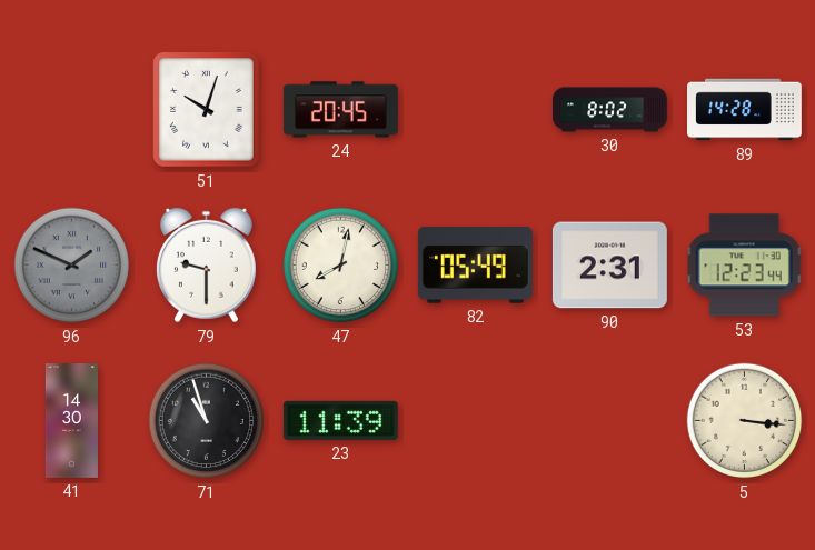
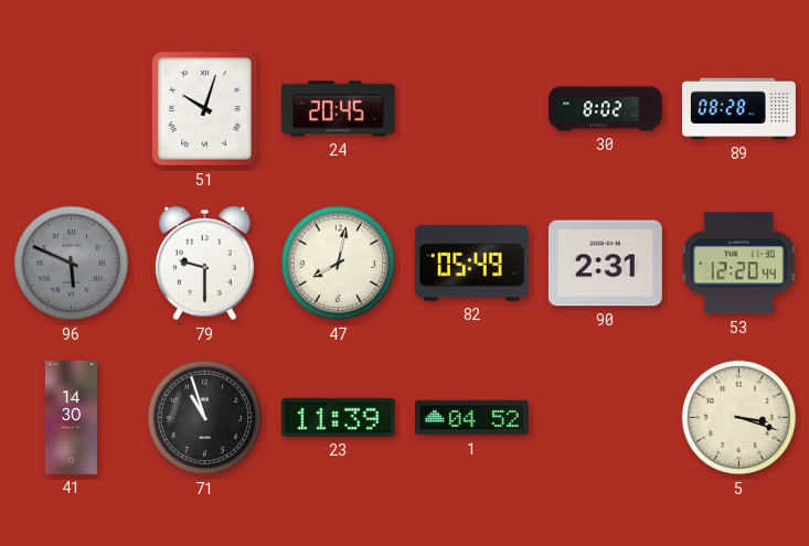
89: 14:28 -> 08:28
96: 1:49 -> 5:49
53: 12:23 -> 12:20
1: none -> 04:52
5: 3:16 -> 3:18
